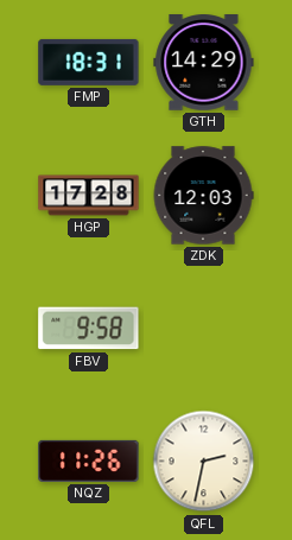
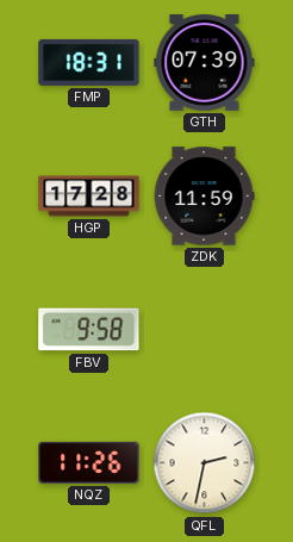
GTH: 14:29 -> 07:39
ZDK: 12:03 -> 11:59
